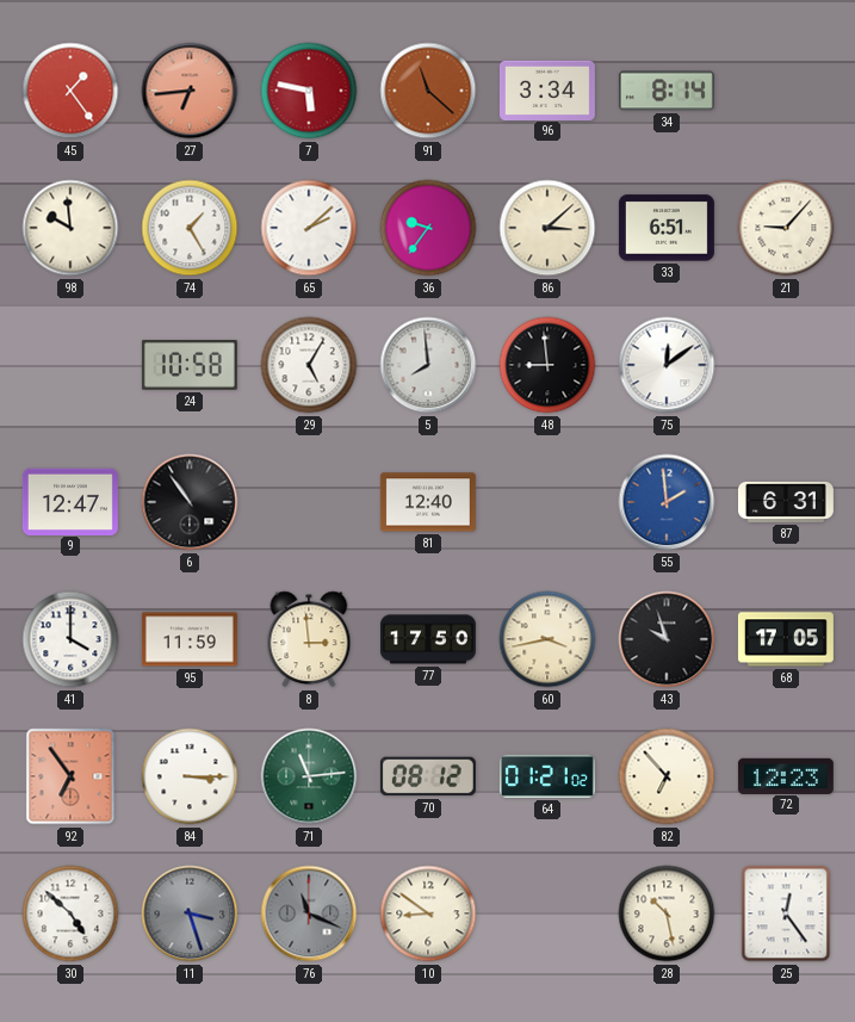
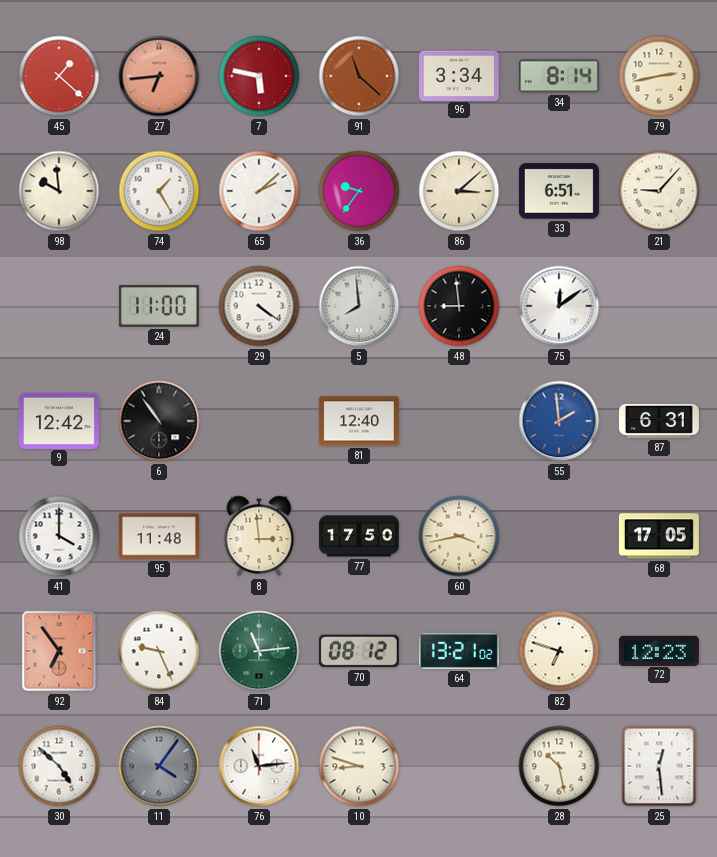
45: 1:24 -> 1:22
79: none -> 2:43
24: 10:58 -> 11:00
29: 5:05 -> 4:21
9: 12:47 -> 12:42
95: 11:59 -> 11:48
43: 9:57 -> none
84: 3:15 -> 9:26
64: 01:21 -> 13:21
82: 6:53 -> 6:48
11: 3:27 -> 4:06
76: 11:19 -> 11:14
76 dial: grey -> white
10: 8:51 -> 8:48
25: 12:24 -> 12:29
